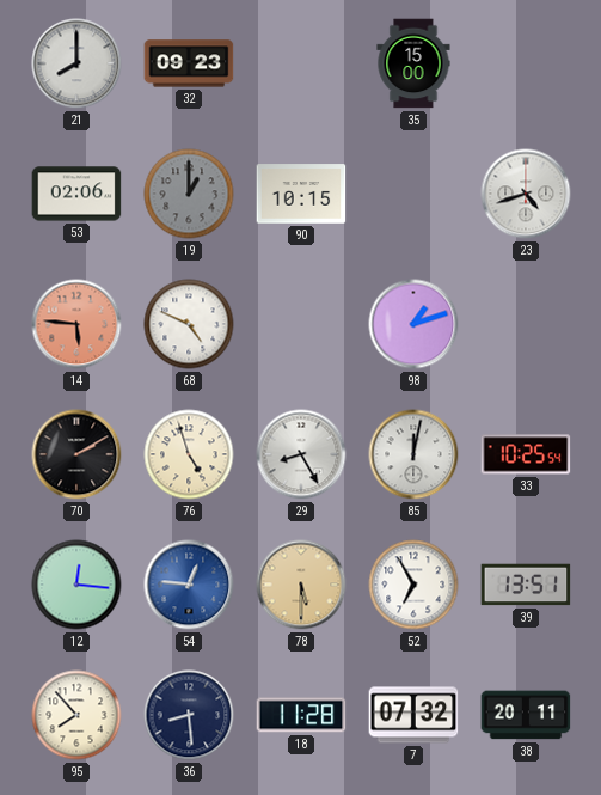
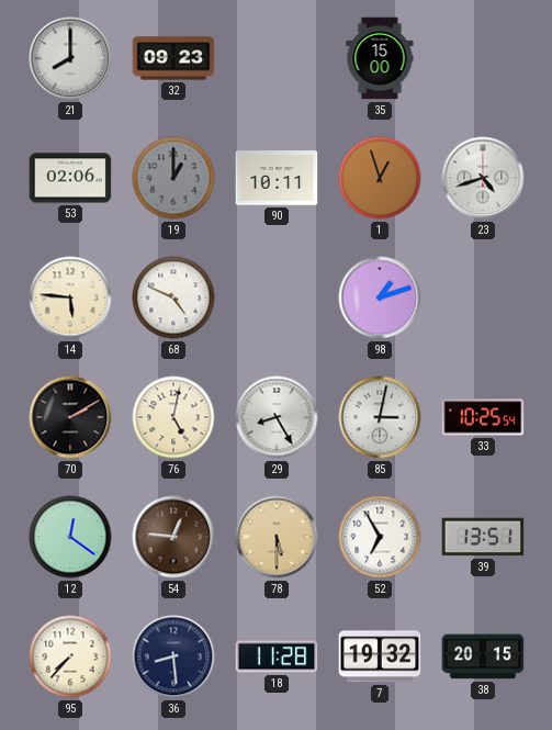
90: 10:15 -> 10:11
1: none -> 12:57
14 dial: salmon -> cream
76: 4:57 -> 5:02
85: 12:02 -> 3:02
12: 12:16 -> 12:21
54 dial: blue -> brown
95: 7:53 -> 7:37
7: 07:32 -> 19:32
38: 20:11 -> 20:15
